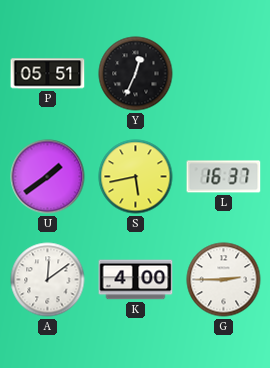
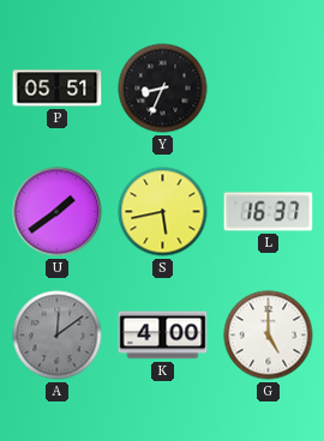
Y: 12:34 -> 8:34
A dial: white -> grey
G: 2:45 -> 5:00
